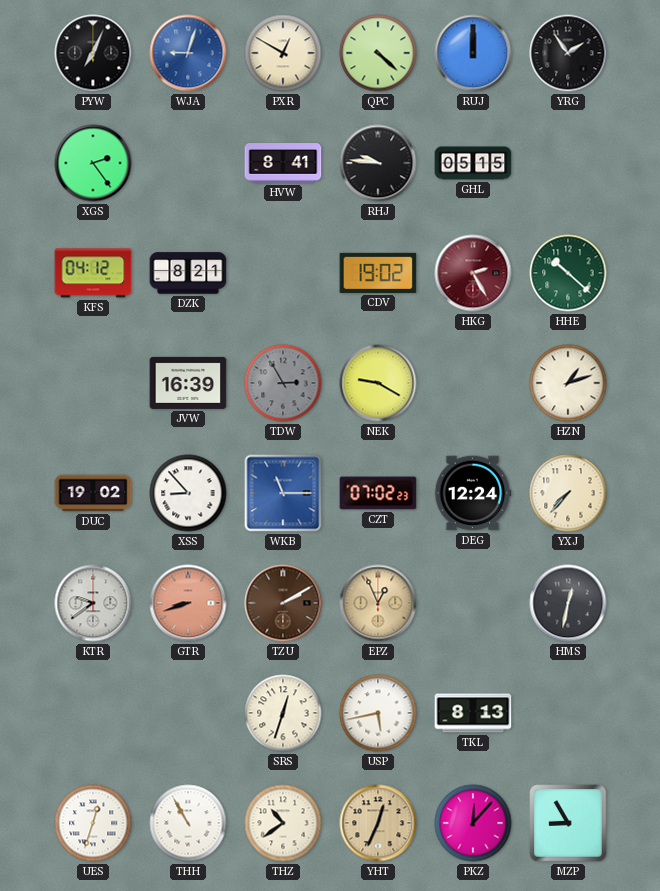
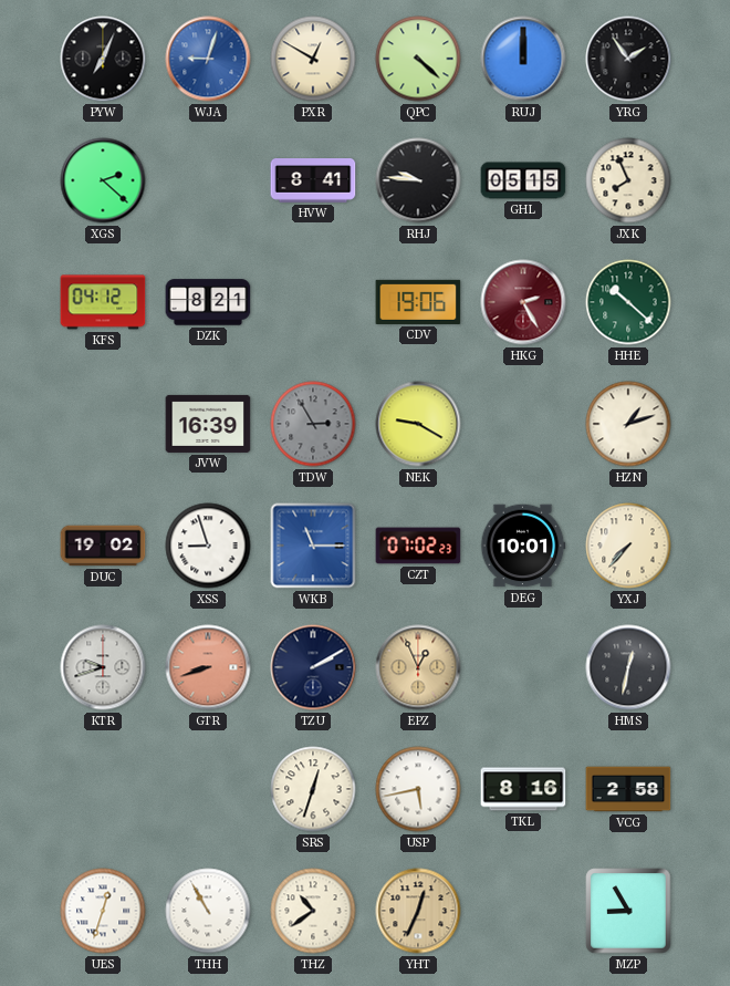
XGS: 2:24 -> 2:22
JXK: none -> 7:56
CDV: 19:02 -> 19:06
XSS: 8:53 -> 8:57
DEG: 12:24 -> 10:01
KTR: 9:39 -> 9:42
TZU dial: brown -> navy
TKL: 8:13 -> 8:16
VCG: none -> 2:58
PKZ: 12:07 -> none
